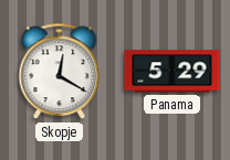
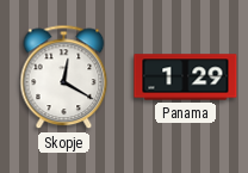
Panama: 5:29 -> 1:29
